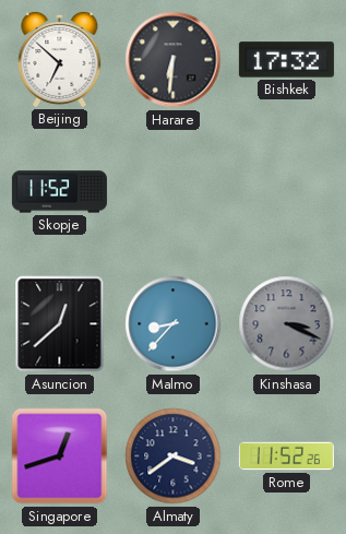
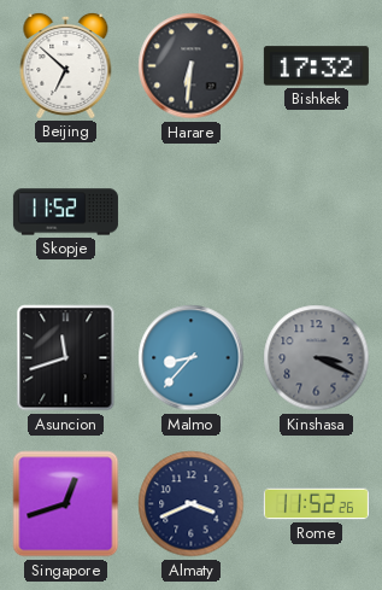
Asuncion: 12:38 -> 11:42
Almaty: 3:39 -> 3:41
